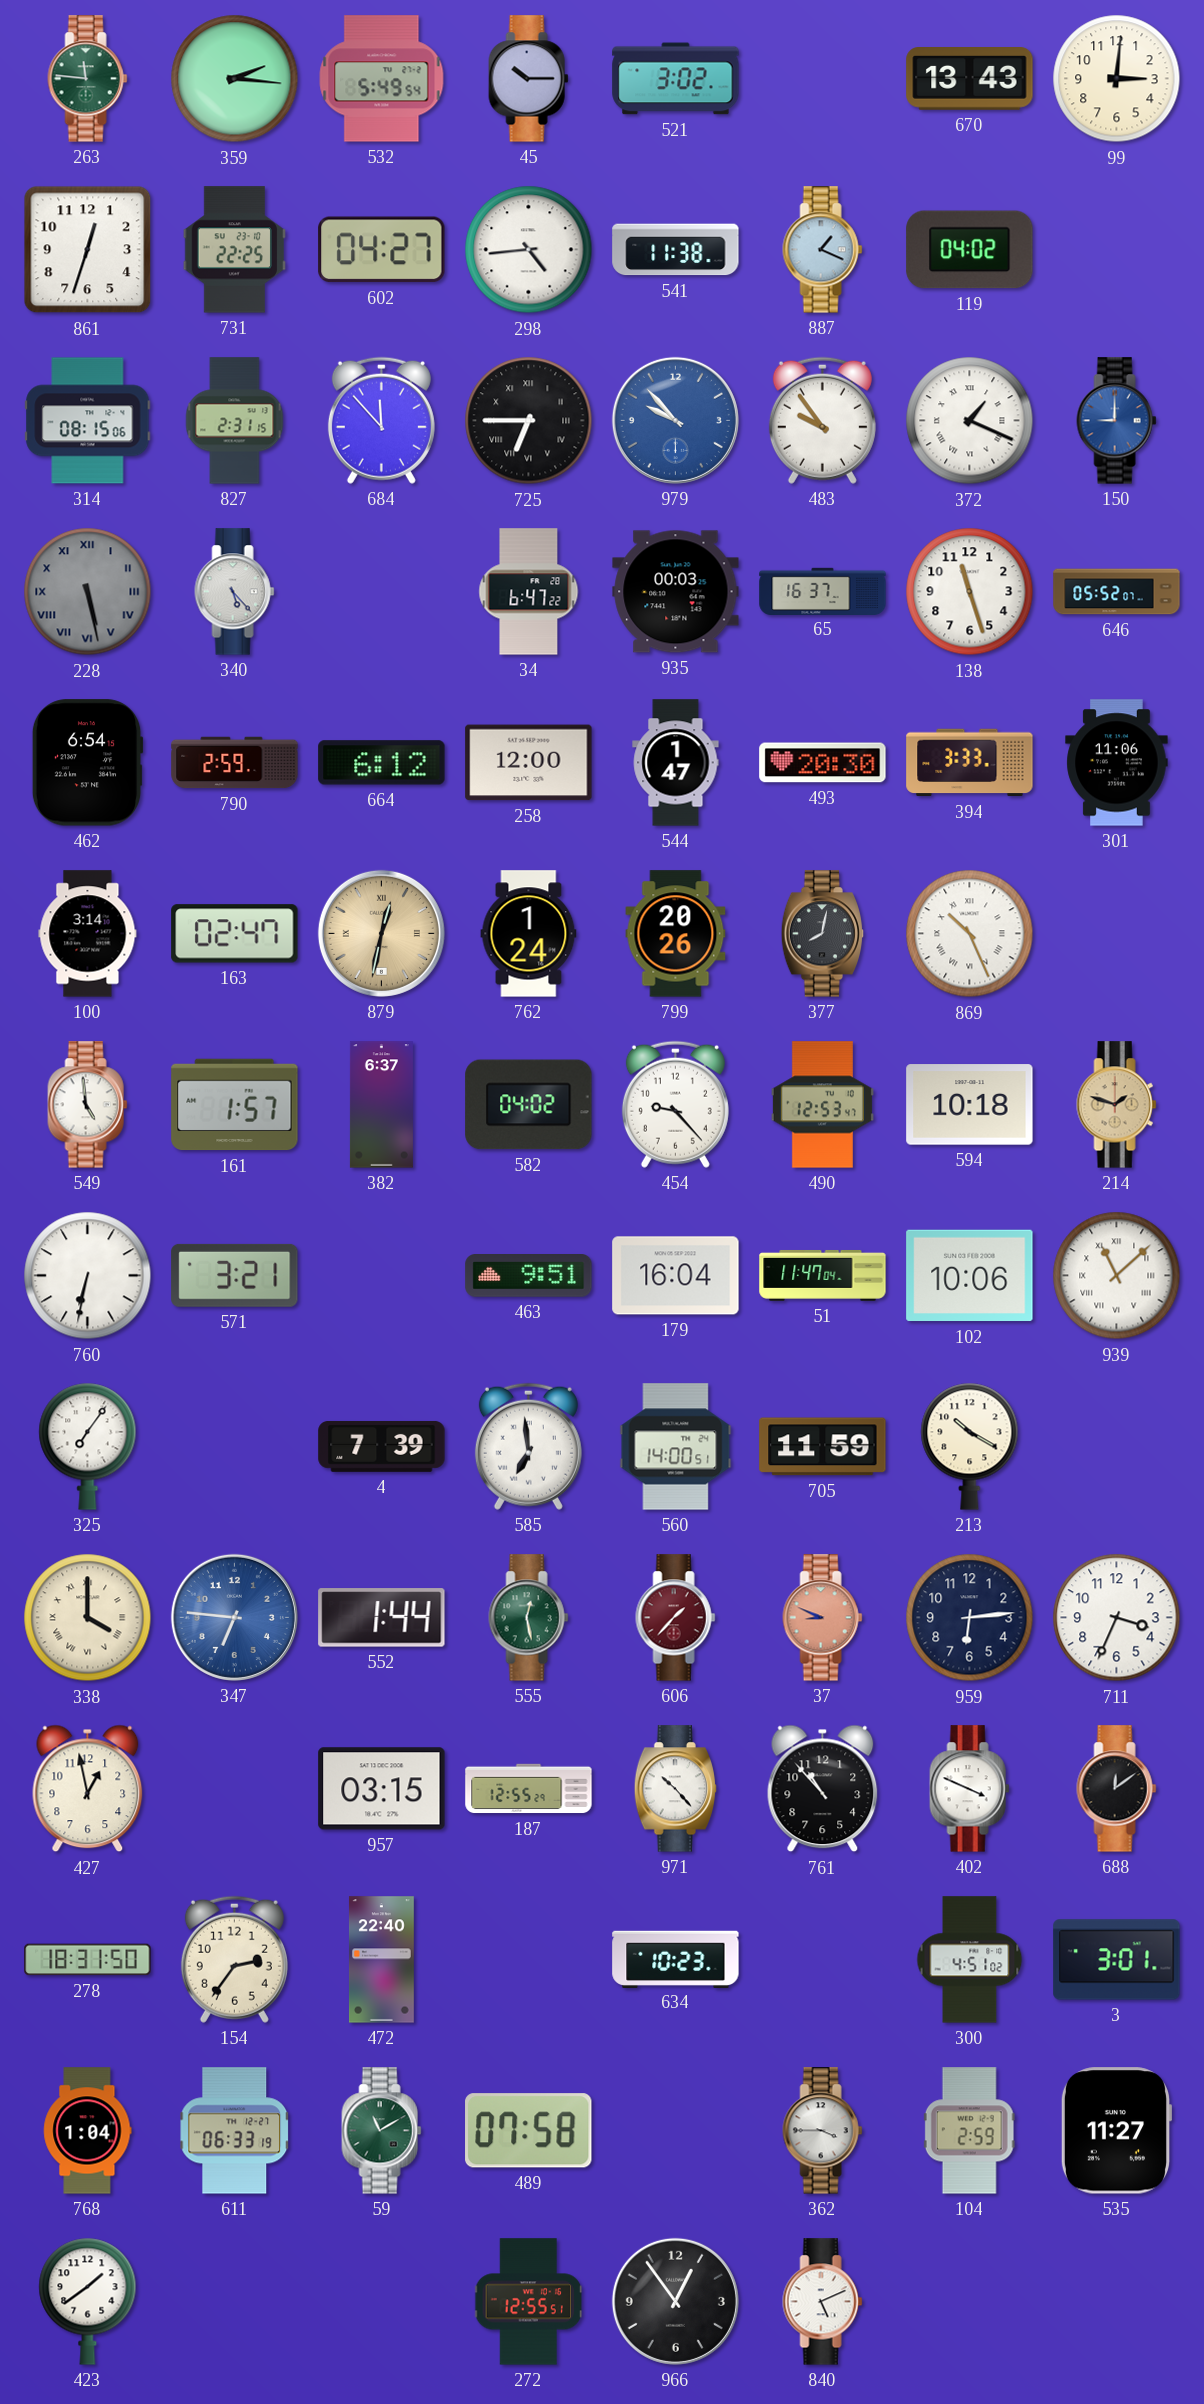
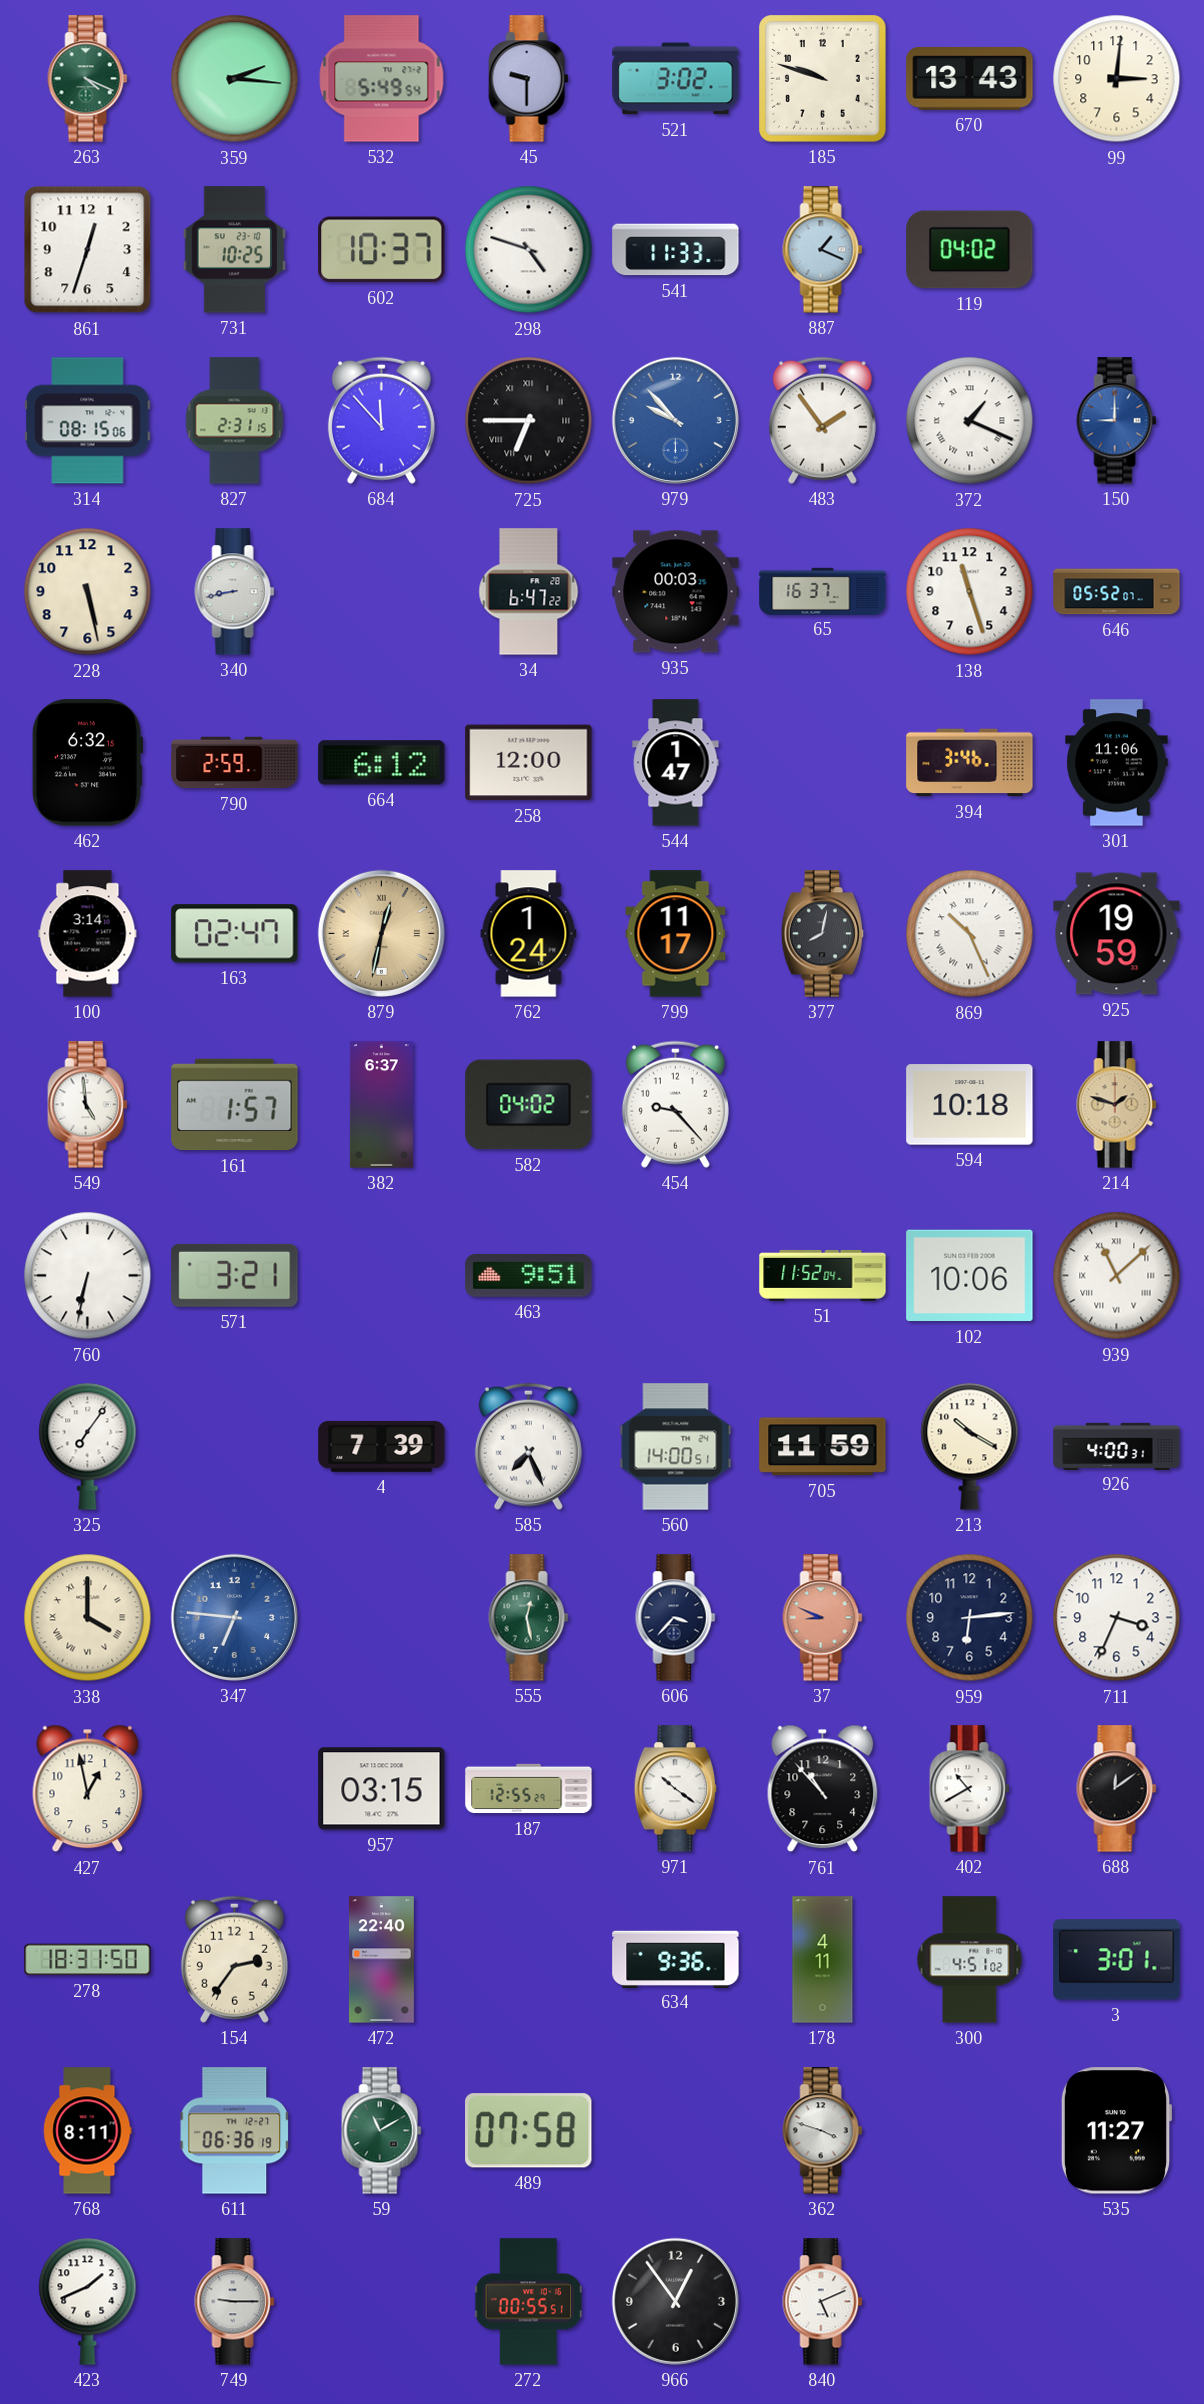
263: 11:46 -> 4:19
45: 10:15 -> 9:30
185: none -> 9:48
731: 22:25 -> 10:25
602: 04:27 -> 10:37
298: 4:44 -> 4:48
541: 11:38 -> 11:33
483: 9:54 -> 1:54
228 dial: grey -> cream
228 numerals: Roman -> Arabic
340: 5:23 -> 8:43
462: 6:54 -> 6:32
493: 20:30 -> none
394: 3:33 -> 3:46
799: 20:26 -> 11:17
925: none -> 19:59
490: 12:53 -> none
179: 16:04 -> none
51: 11:47 -> 11:52
585: 6:59 -> 7:26
926: none -> 4:00
552: 1:44 -> none
606: 1:37 -> 3:37
606 dial: burgundy -> navy
971: 10:23 -> 10:21
402: 3:49 -> 10:40
634: 10:23 -> 9:36
178: none -> 4:11
768: 1:04 -> 8:11
611: 06:33 -> 06:36
362: 3:45 -> 3:48
104: 2:59 -> none
423: 1:39 -> 1:41
749: none -> 9:15
272: 12:55 -> 00:55
